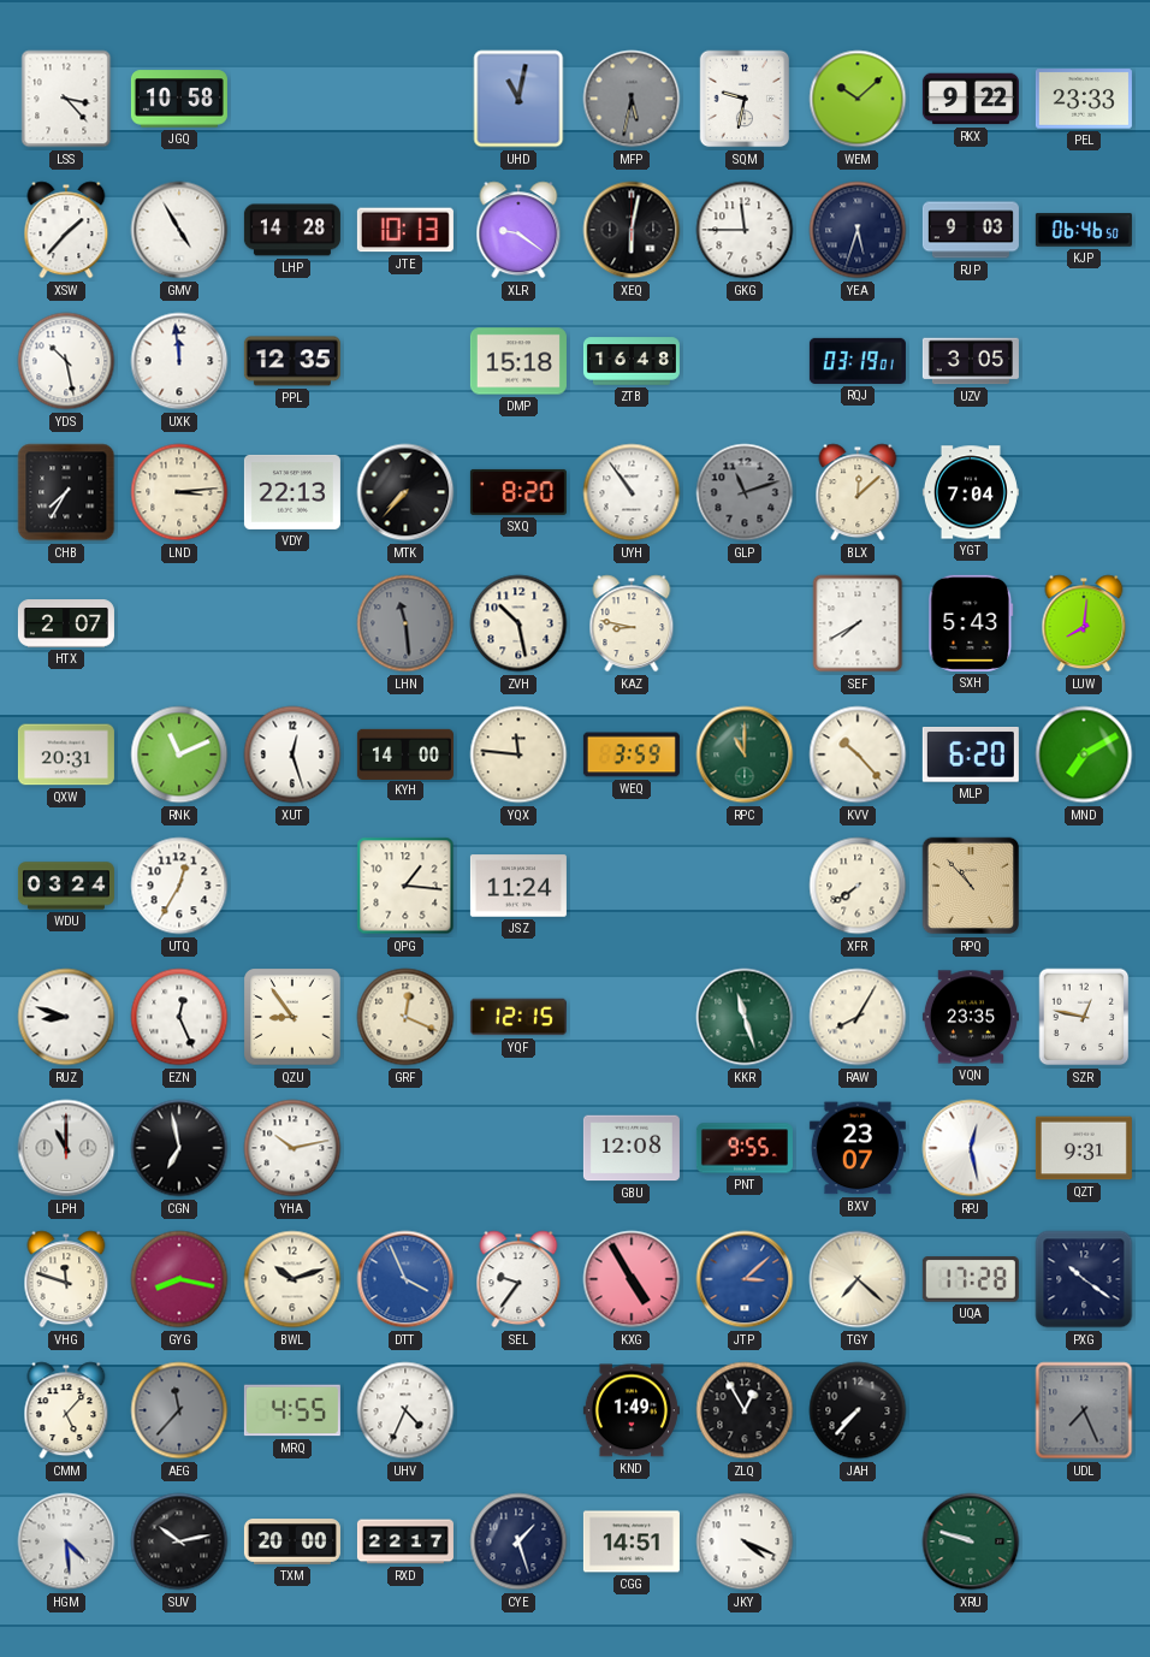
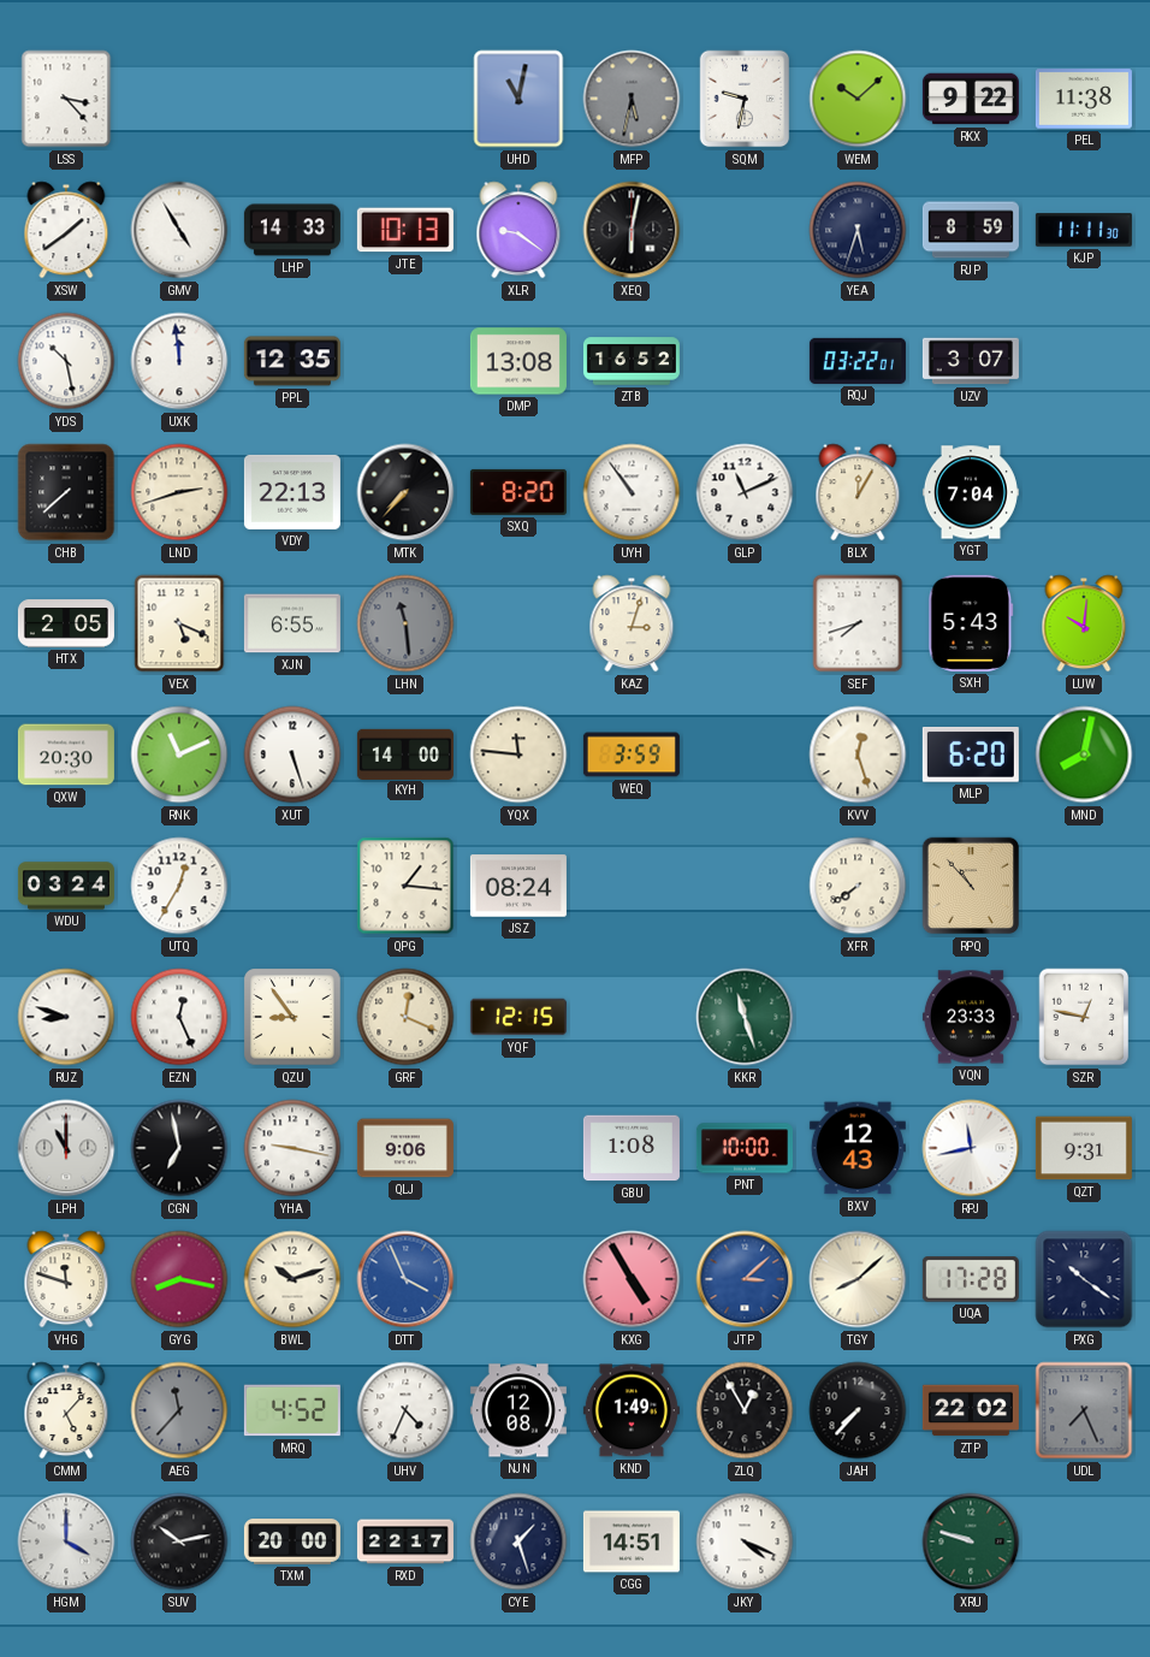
JGQ: 10:58 -> none
PEL: 23:33 -> 11:38
XSW: 1:37 -> 1:39
LHP: 14:28 -> 14:33
GKG: 11:45 -> none
RJP: 9:03 -> 8:59
KJP: 06:46 -> 11:11
DMP: 15:18 -> 13:08
ZTB: 16:48 -> 16:52
RQJ: 03:19 -> 03:22
UZV: 3:05 -> 3:07
CHB: 7:35 -> 7:38
LND: 3:14 -> 2:42
GLP: 11:12 -> 11:11
GLP dial: grey -> white
BLX: 12:08 -> 12:05
HTX: 2:07 -> 2:05
VEX: none -> 5:19
XJN: none -> 6:55
ZVH: 10:28 -> none
KAZ: 8:47 -> 3:03
SEF: 7:40 -> 7:42
LUW: 8:01 -> 10:01
QXW: 20:31 -> 20:30
XUT: 12:27 -> 5:27
RPC: 11:00 -> none
KVV: 10:23 -> 12:27
MND: 7:10 -> 8:02
JSZ: 11:24 -> 08:24
RAW: 8:05 -> none
VQN: 23:35 -> 23:33
YHA: 10:13 -> 9:17
QLJ: none -> 9:06
GBU: 12:08 -> 1:08
PNT: 9:55 -> 10:00
BXV: 23:07 -> 12:43
RPJ: 12:28 -> 11:43
SEL: 9:36 -> none
TGY: 7:22 -> 8:08
MRQ: 4:55 -> 4:52
NJN: none -> 12:08
ZTP: none -> 22:02
HGM: 4:29 -> 4:00
